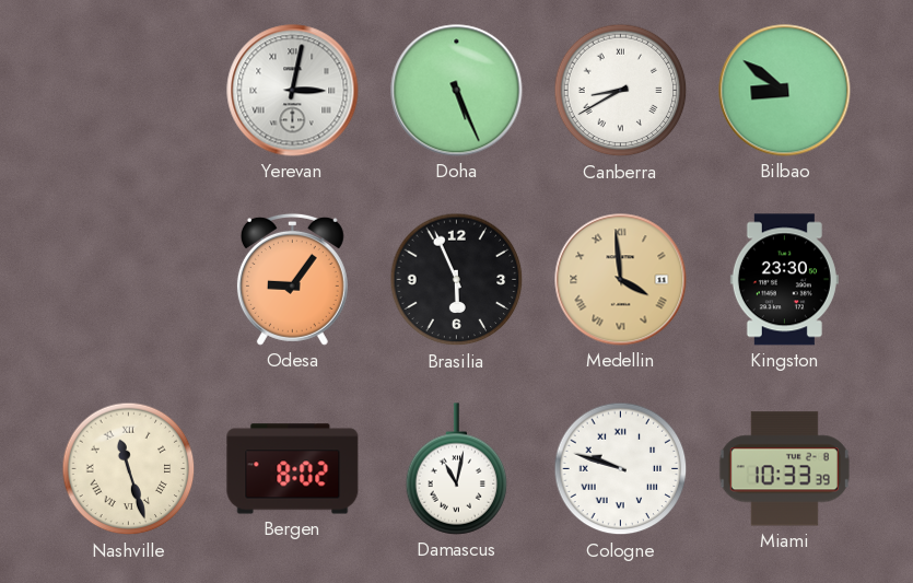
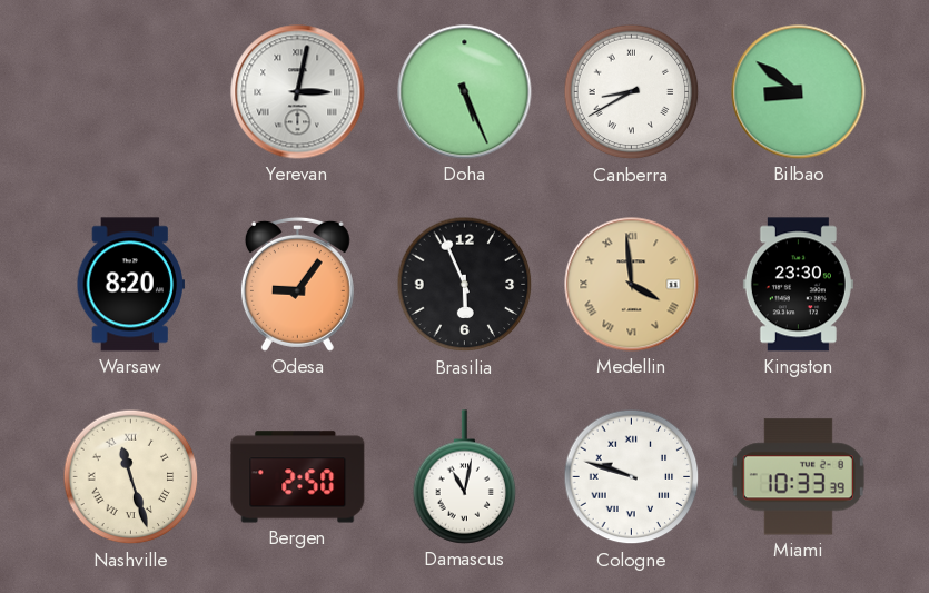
Warsaw: none -> 8:20
Bergen: 8:02 -> 2:50
